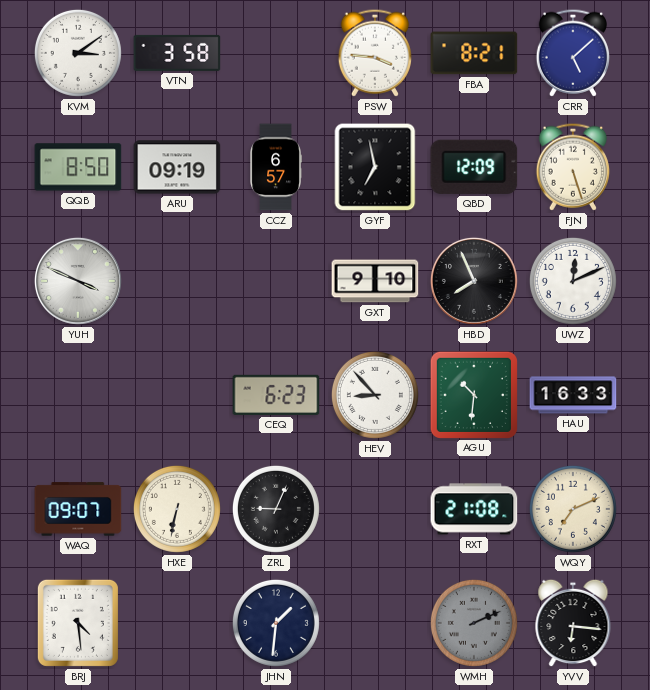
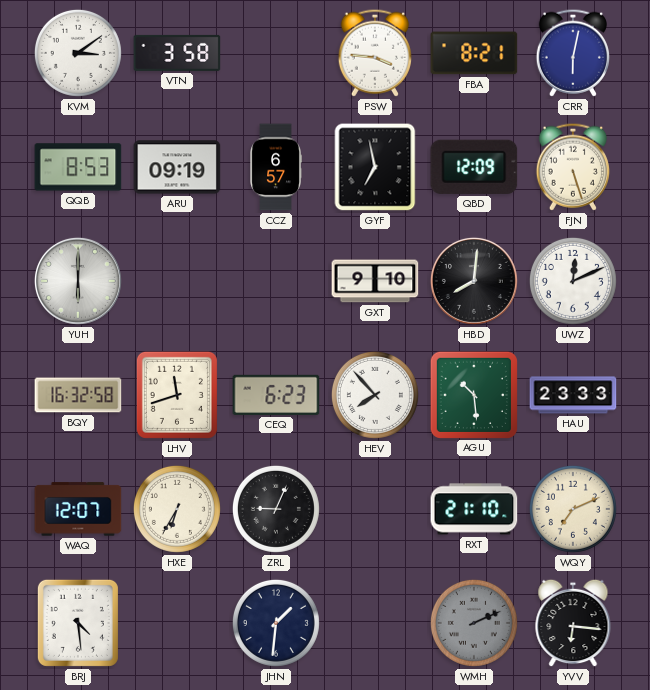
CRR: 5:08 -> 6:02
QQB: 8:50 -> 8:53
YUH: 3:49 -> 6:00
HBD: 7:56 -> 8:01
BQY: none -> 16:32
LHV: none -> 11:42
HEV: 8:53 -> 7:53
AGU: 10:31 -> 10:29
HAU: 16:33 -> 23:33
WAQ: 09:07 -> 12:07
HXE: 6:32 -> 6:35
RXT: 21:08 -> 21:10
